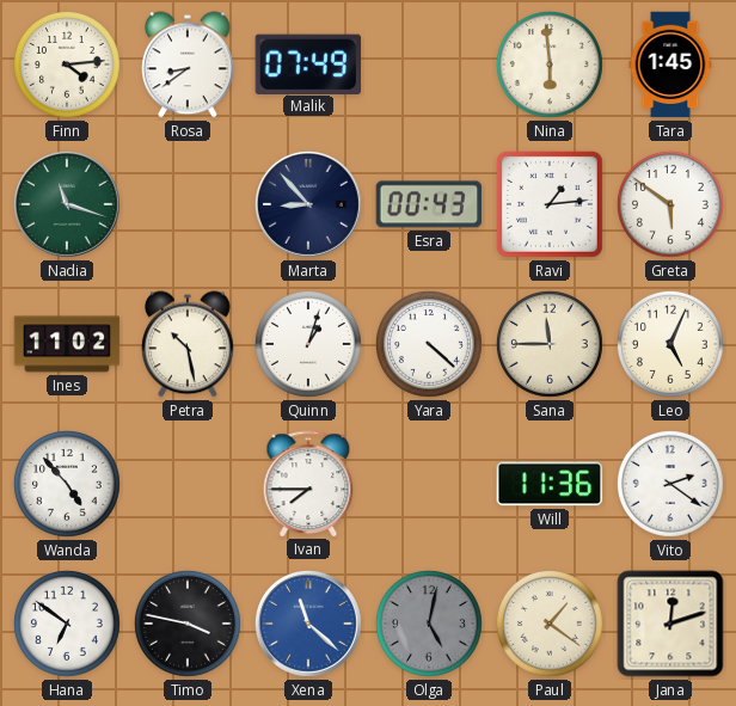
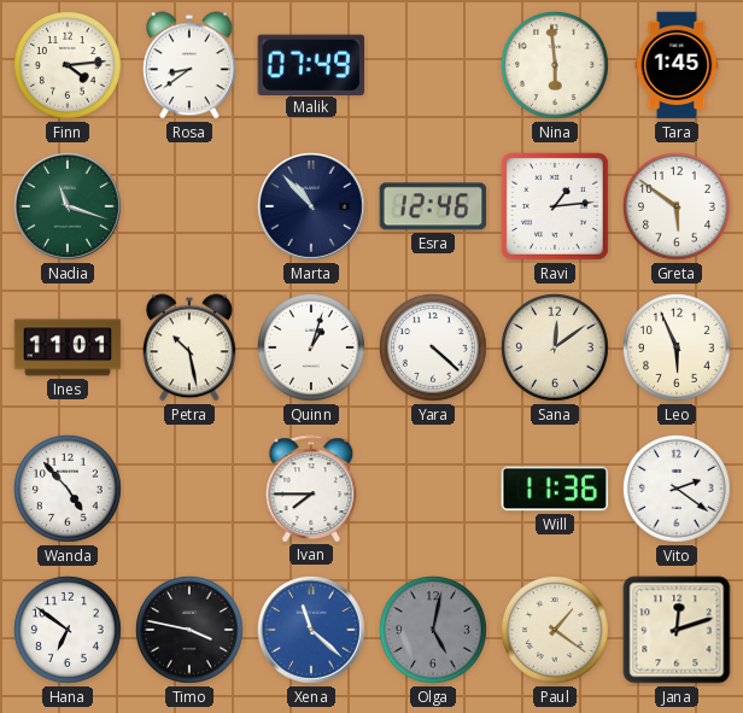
Marta: 8:53 -> 10:53
Esra: 00:43 -> 12:46
Ines: 11:02 -> 11:01
Sana: 11:45 -> 12:09
Leo: 5:04 -> 5:56
